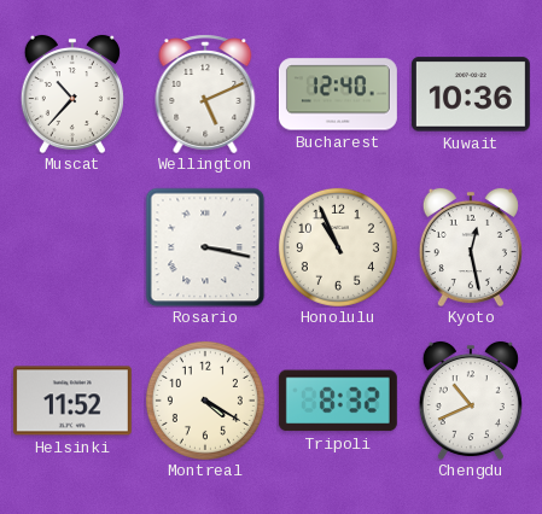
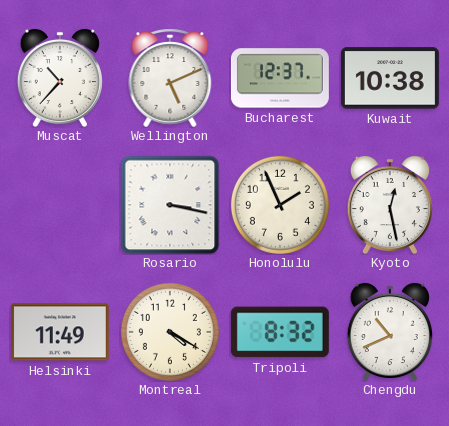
Bucharest: 12:40 -> 12:37
Kuwait: 10:36 -> 10:38
Honolulu: 10:56 -> 1:56
Helsinki: 11:52 -> 11:49
